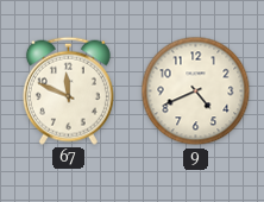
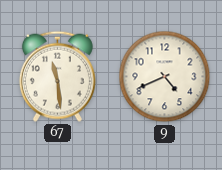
67: 11:49 -> 11:29
